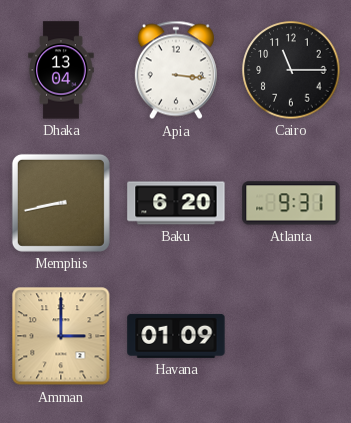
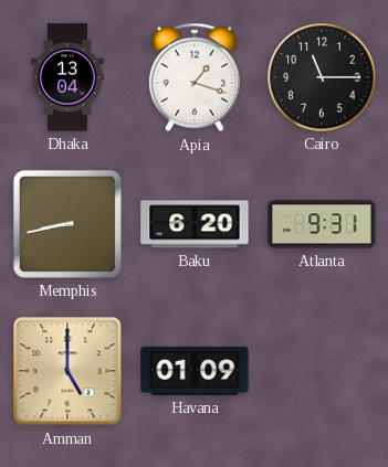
Apia: 3:16 -> 1:18
Amman: 3:00 -> 5:00
